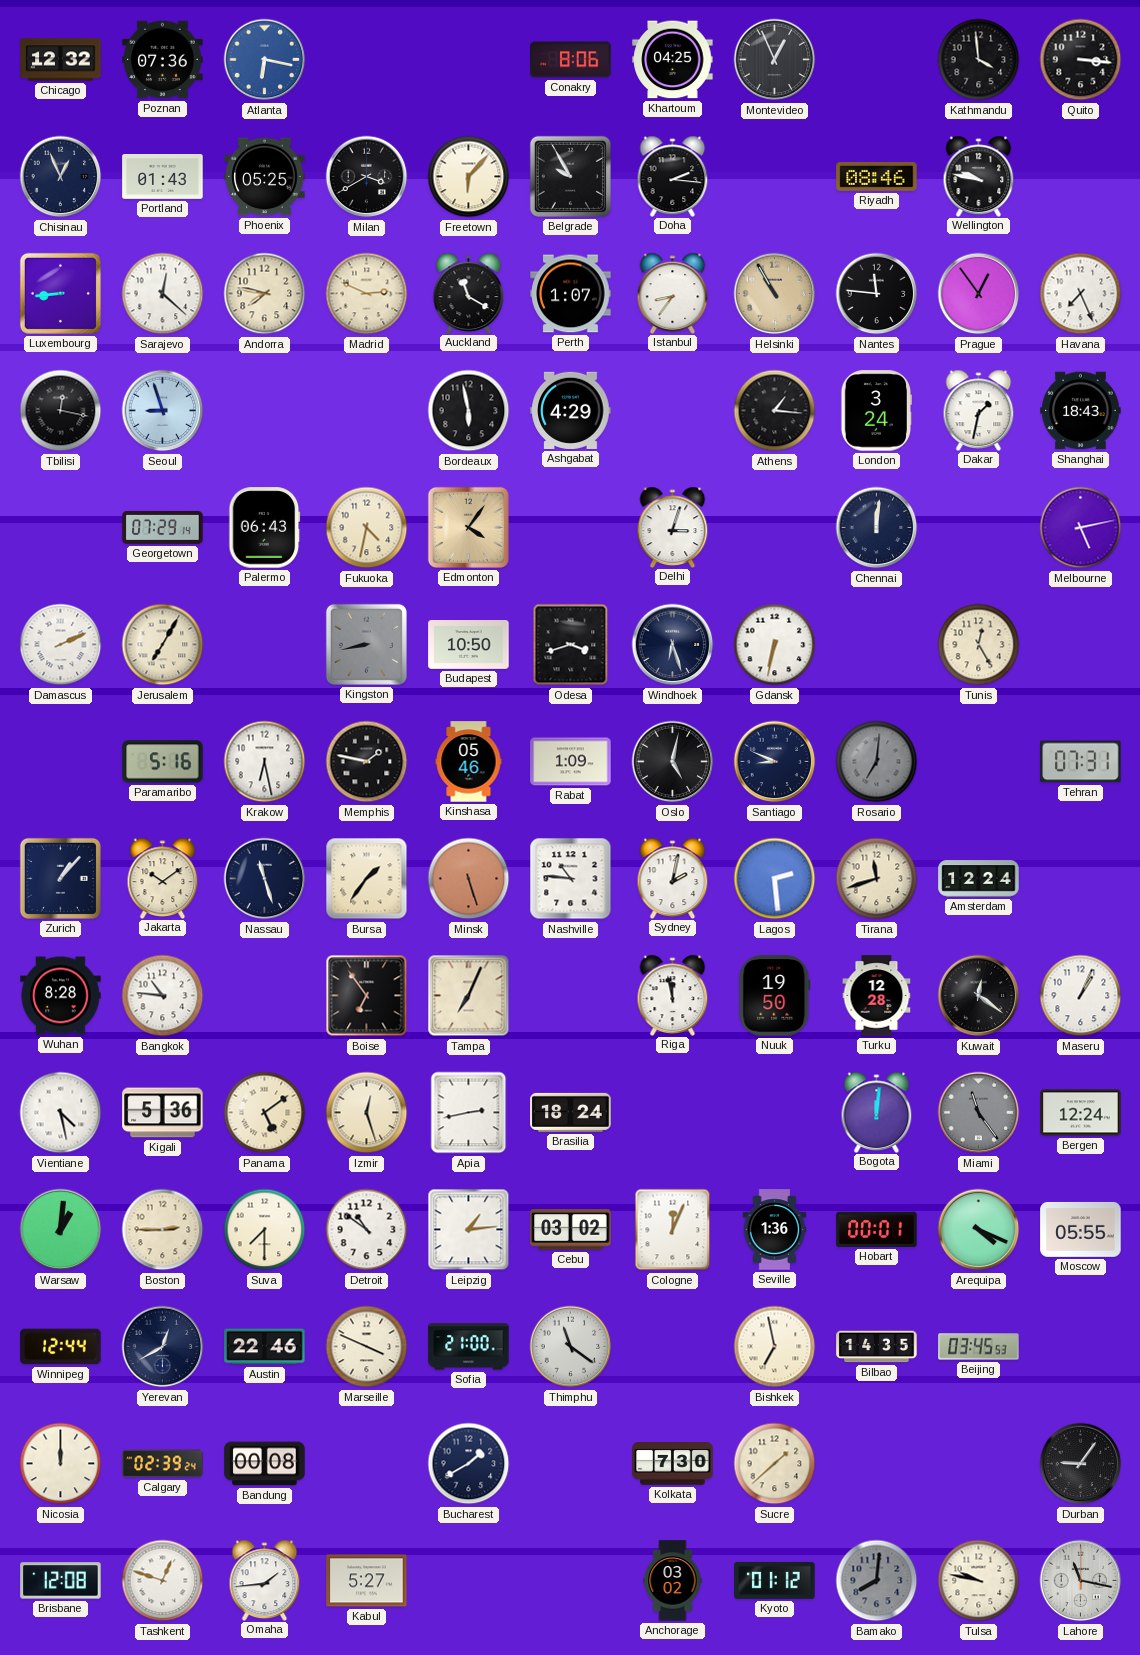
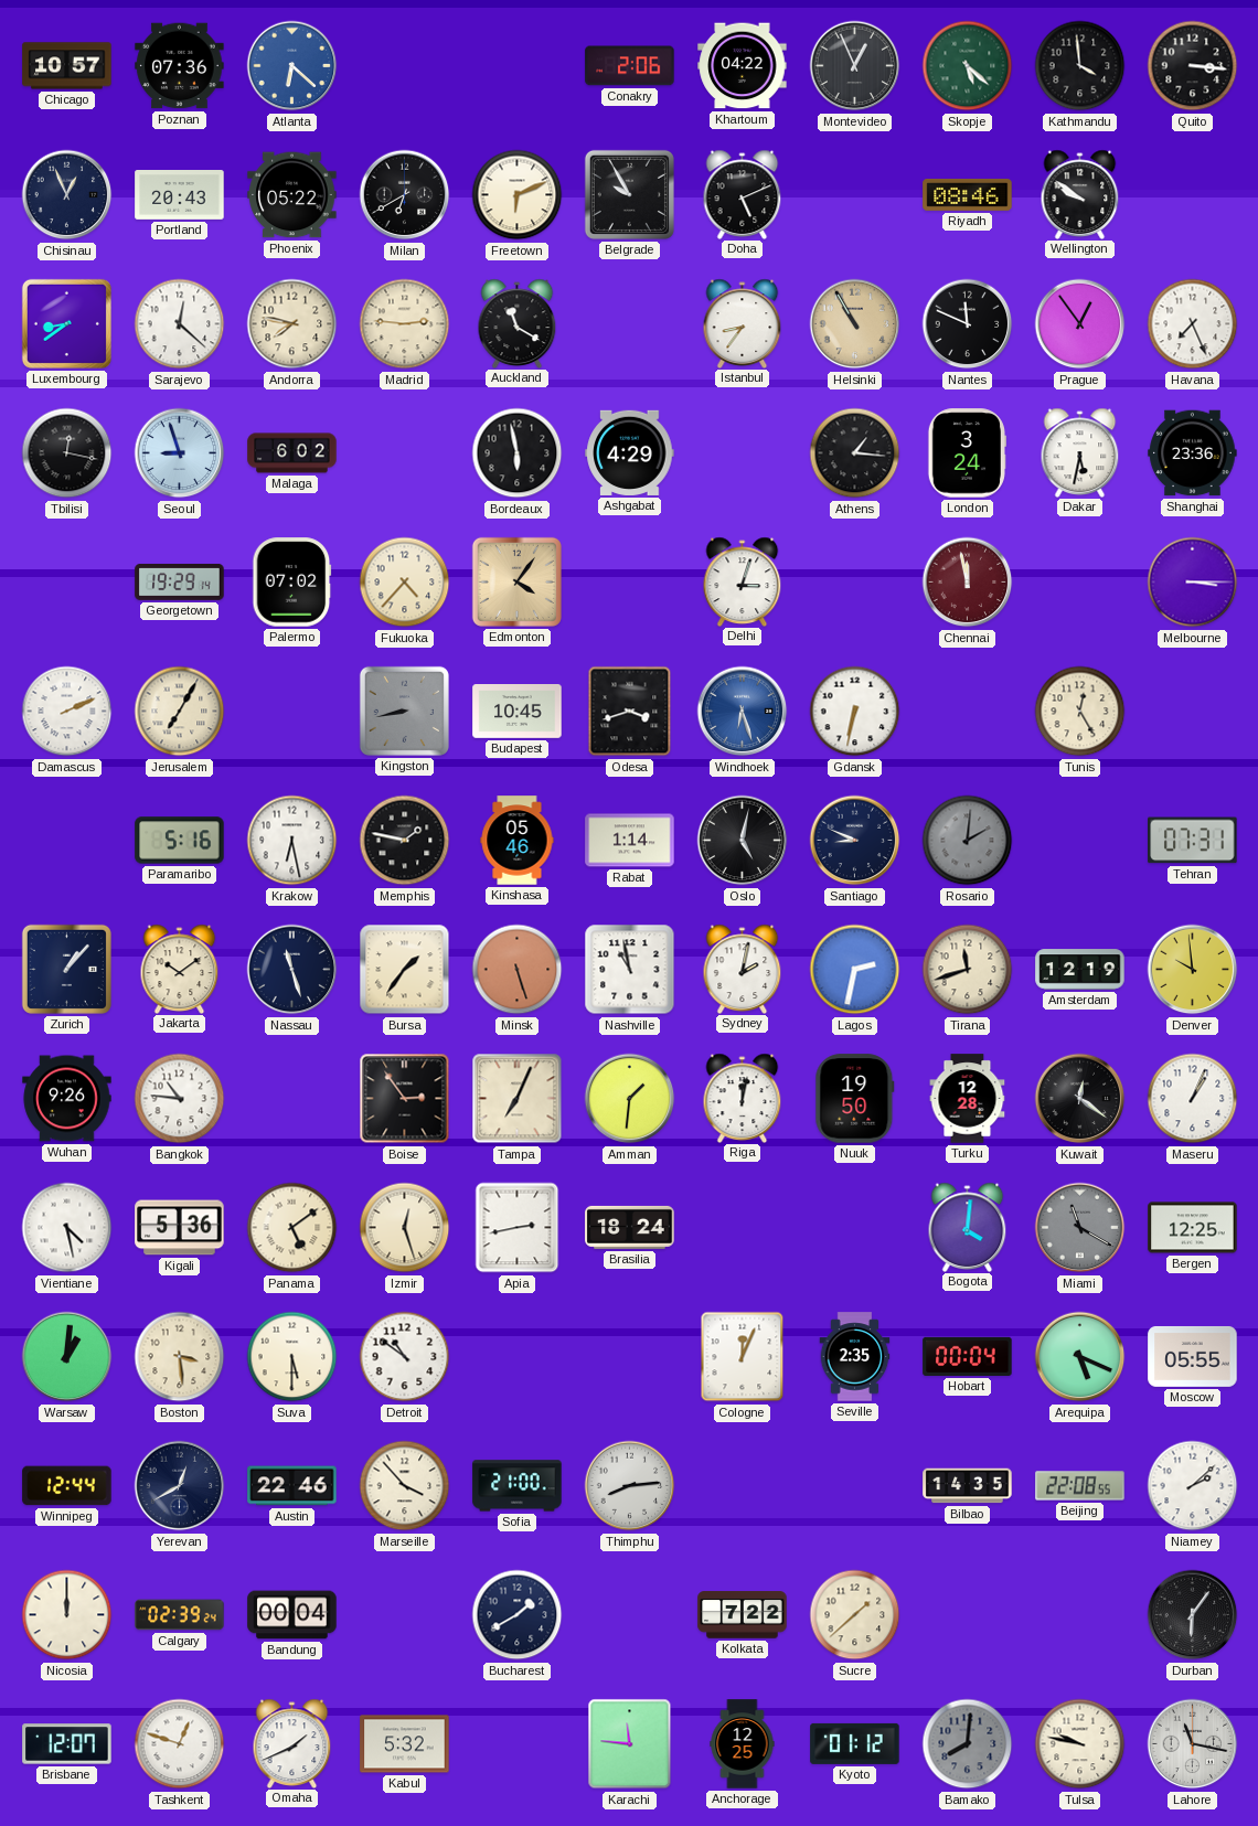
Chicago: 12:32 -> 10:57
Atlanta: 6:17 -> 6:22
Conakry: 8:06 -> 2:06
Khartoum: 04:25 -> 04:22
Skopje: none -> 5:22
Portland: 01:43 -> 20:43
Phoenix: 05:25 -> 05:22
Milan: 3:40 -> 6:40
Freetown: 6:07 -> 6:11
Doha: 2:16 -> 5:11
Wellington: 9:47 -> 9:51
Luxembourg: 8:44 -> 8:39
Madrid: 2:49 -> 2:46
Perth: 1:07 -> none
Nantes: 11:46 -> 11:49
Malaga: none -> 6:02
Dakar: 1:32 -> 5:32
Shanghai: 18:43 -> 23:36
Georgetown: 07:29 -> 19:29
Palermo: 06:43 -> 07:02
Fukuoka: 4:32 -> 4:37
Chennai: 12:01 -> 11:58
Chennai dial: navy -> burgundy
Melbourne: 5:13 -> 3:15
Budapest: 10:50 -> 10:45
Windhoek dial: navy -> blue
Rabat: 1:09 -> 1:14
Rosario: 7:01 -> 2:01
Nashville: 10:46 -> 10:58
Lagos: 2:29 -> 2:32
Amsterdam: 12:24 -> 12:19
Denver: none -> 9:59
Wuhan: 8:28 -> 9:26
Boise: 6:54 -> 2:54
Amman: none -> 1:31
Riga: 11:58 -> 12:02
Bogota: 12:01 -> 4:01
Miami: 11:24 -> 11:20
Bergen: 12:24 -> 12:25
Boston: 2:45 -> 3:29
Suva: 7:30 -> 5:30
Leipzig: 1:14 -> none
Cebu: 03:02 -> none
Seville: 1:36 -> 2:35
Hobart: 00:01 -> 00:04
Arequipa: 4:19 -> 5:19
Marseille: 3:49 -> 3:53
Thimphu: 11:21 -> 8:14
Bishkek: 6:58 -> none
Beijing: 03:45 -> 22:08
Niamey: none -> 2:08
Bandung: 00:08 -> 00:04
Kolkata: 7:30 -> 7:22
Durban: 9:06 -> 6:06
Brisbane: 12:08 -> 12:07
Omaha: 1:44 -> 1:41
Kabul: 5:27 -> 5:32
Karachi: none -> 11:46
Anchorage: 03:02 -> 12:25
